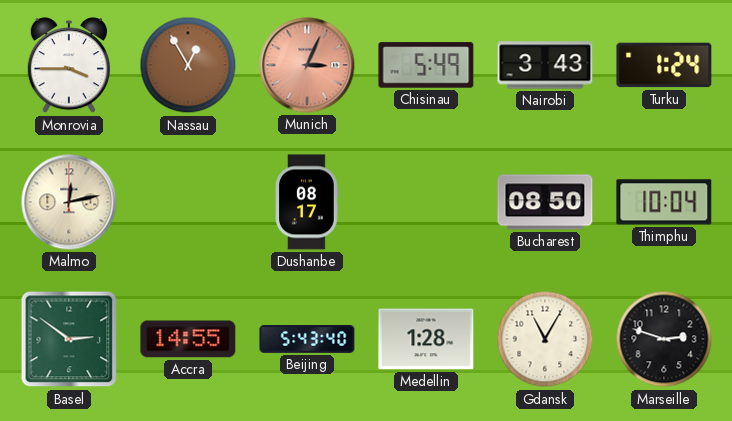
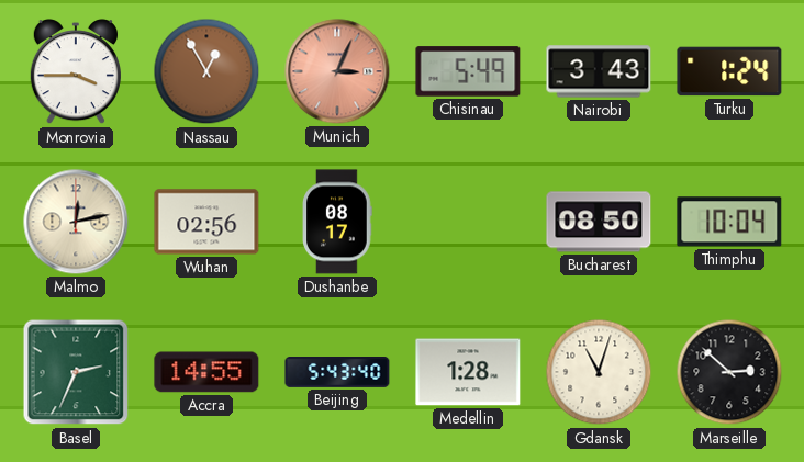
Wuhan: none -> 02:56
Basel: 2:51 -> 2:34
Gdansk: 11:05 -> 11:03
Marseille: 2:48 -> 2:52
